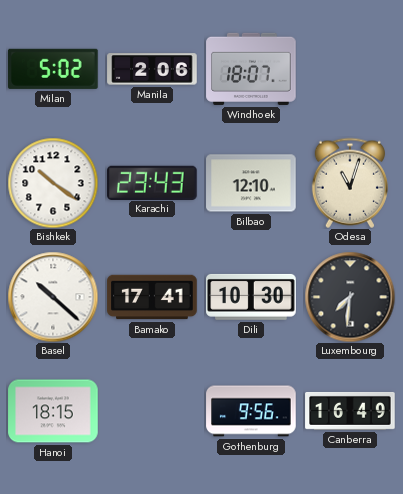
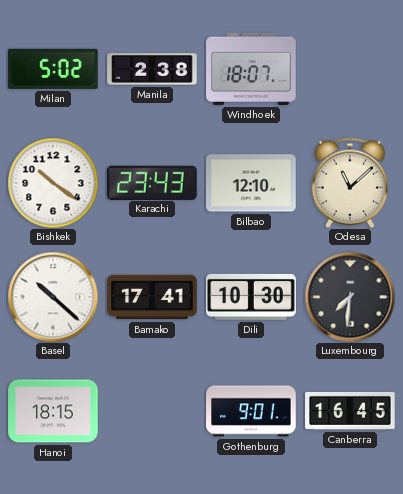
Manila: 2:06 -> 2:38
Odesa: 11:03 -> 11:08
Gothenburg: 9:56 -> 9:01
Canberra: 16:49 -> 16:45
